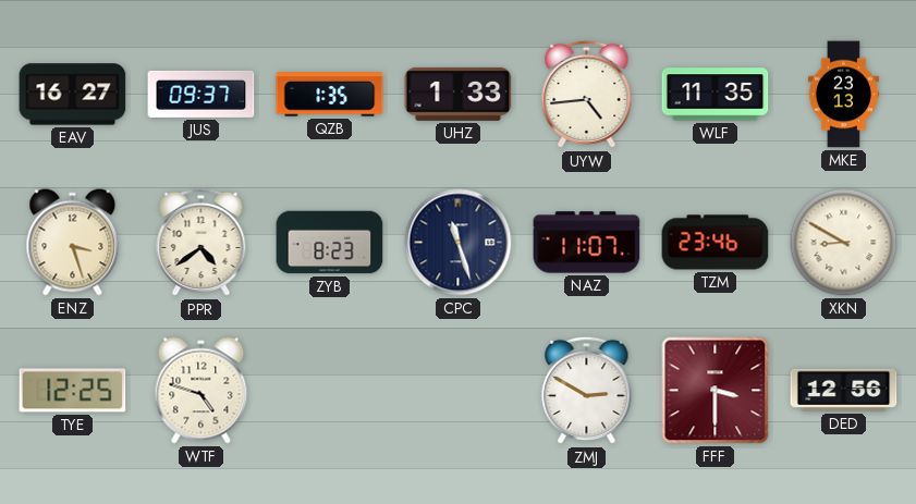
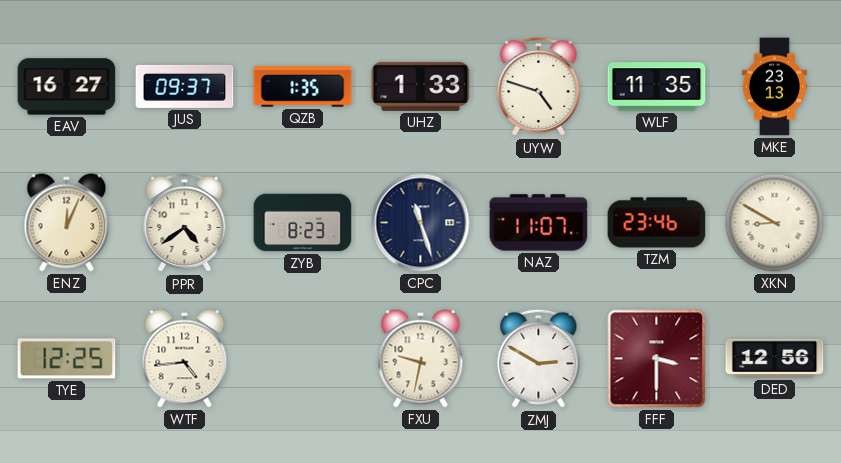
UYW: 4:44 -> 4:48
ENZ: 3:27 -> 12:04
WTF: 4:48 -> 4:44
FXU: none -> 9:32
